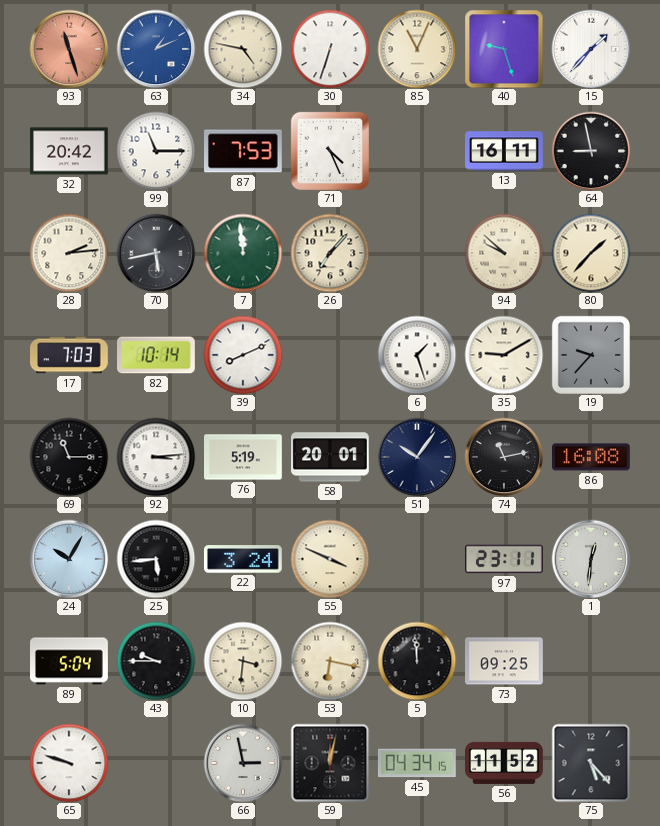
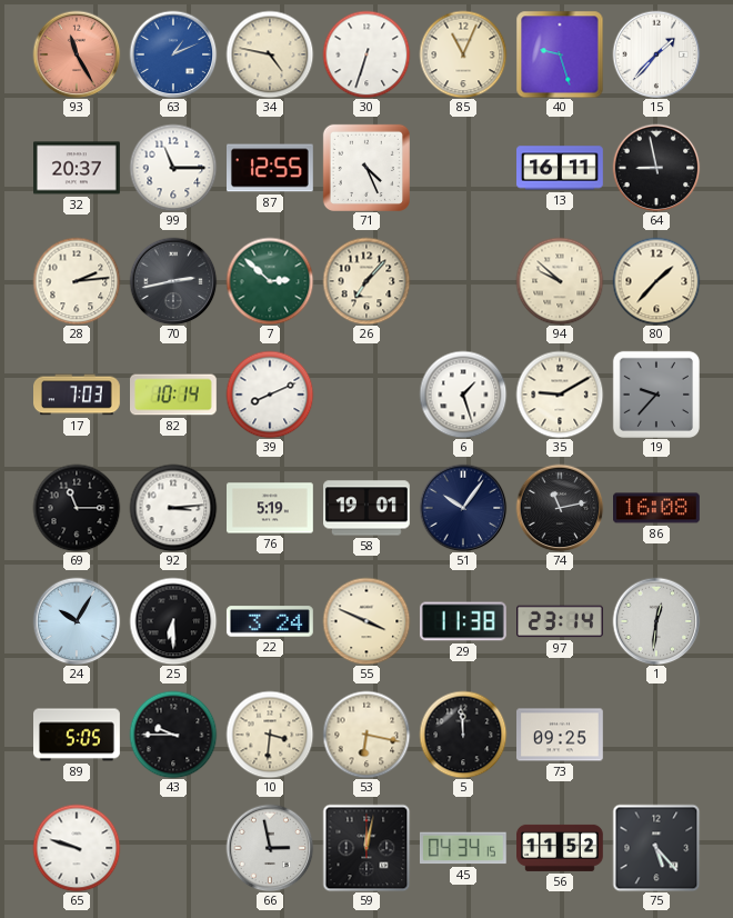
93: 11:27 -> 11:25
32: 20:42 -> 20:37
87: 7:53 -> 12:55
70: 5:43 -> 2:43
7: 11:59 -> 2:52
58: 20:01 -> 19:01
25: 5:44 -> 6:30
29: none -> 11:38
97: 23:11 -> 23:14
89: 5:04 -> 5:05
